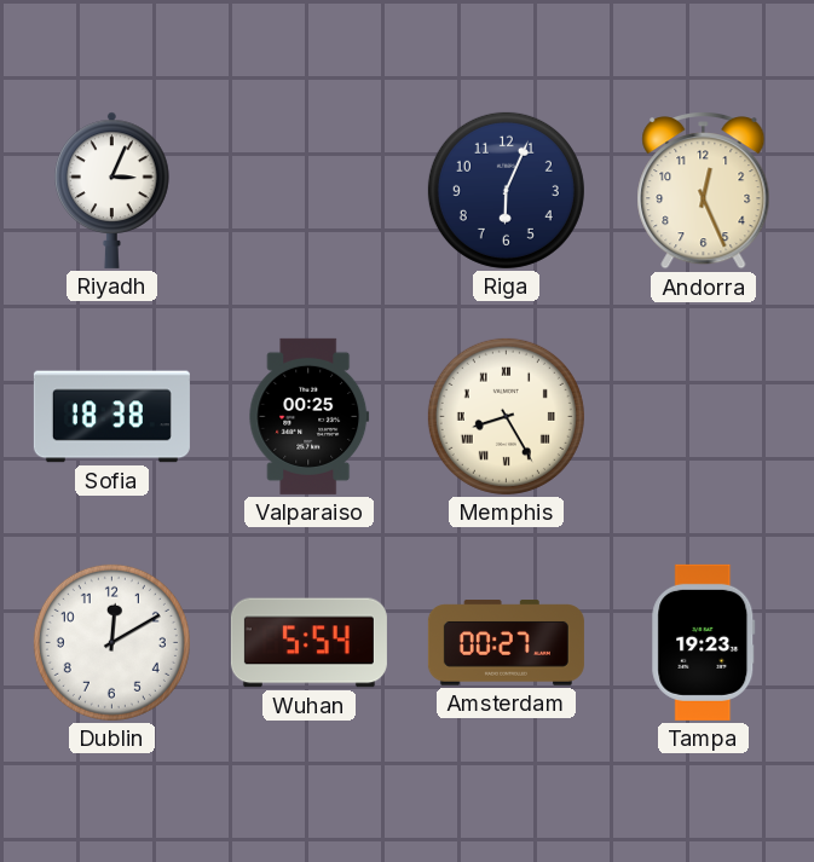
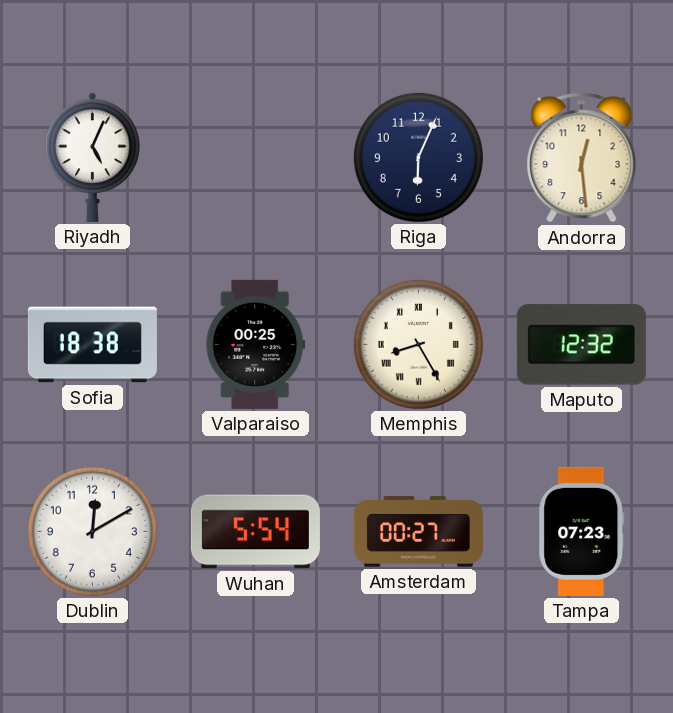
Riyadh: 3:04 -> 5:04
Andorra: 12:26 -> 12:29
Maputo: none -> 12:32
Tampa: 19:23 -> 07:23
